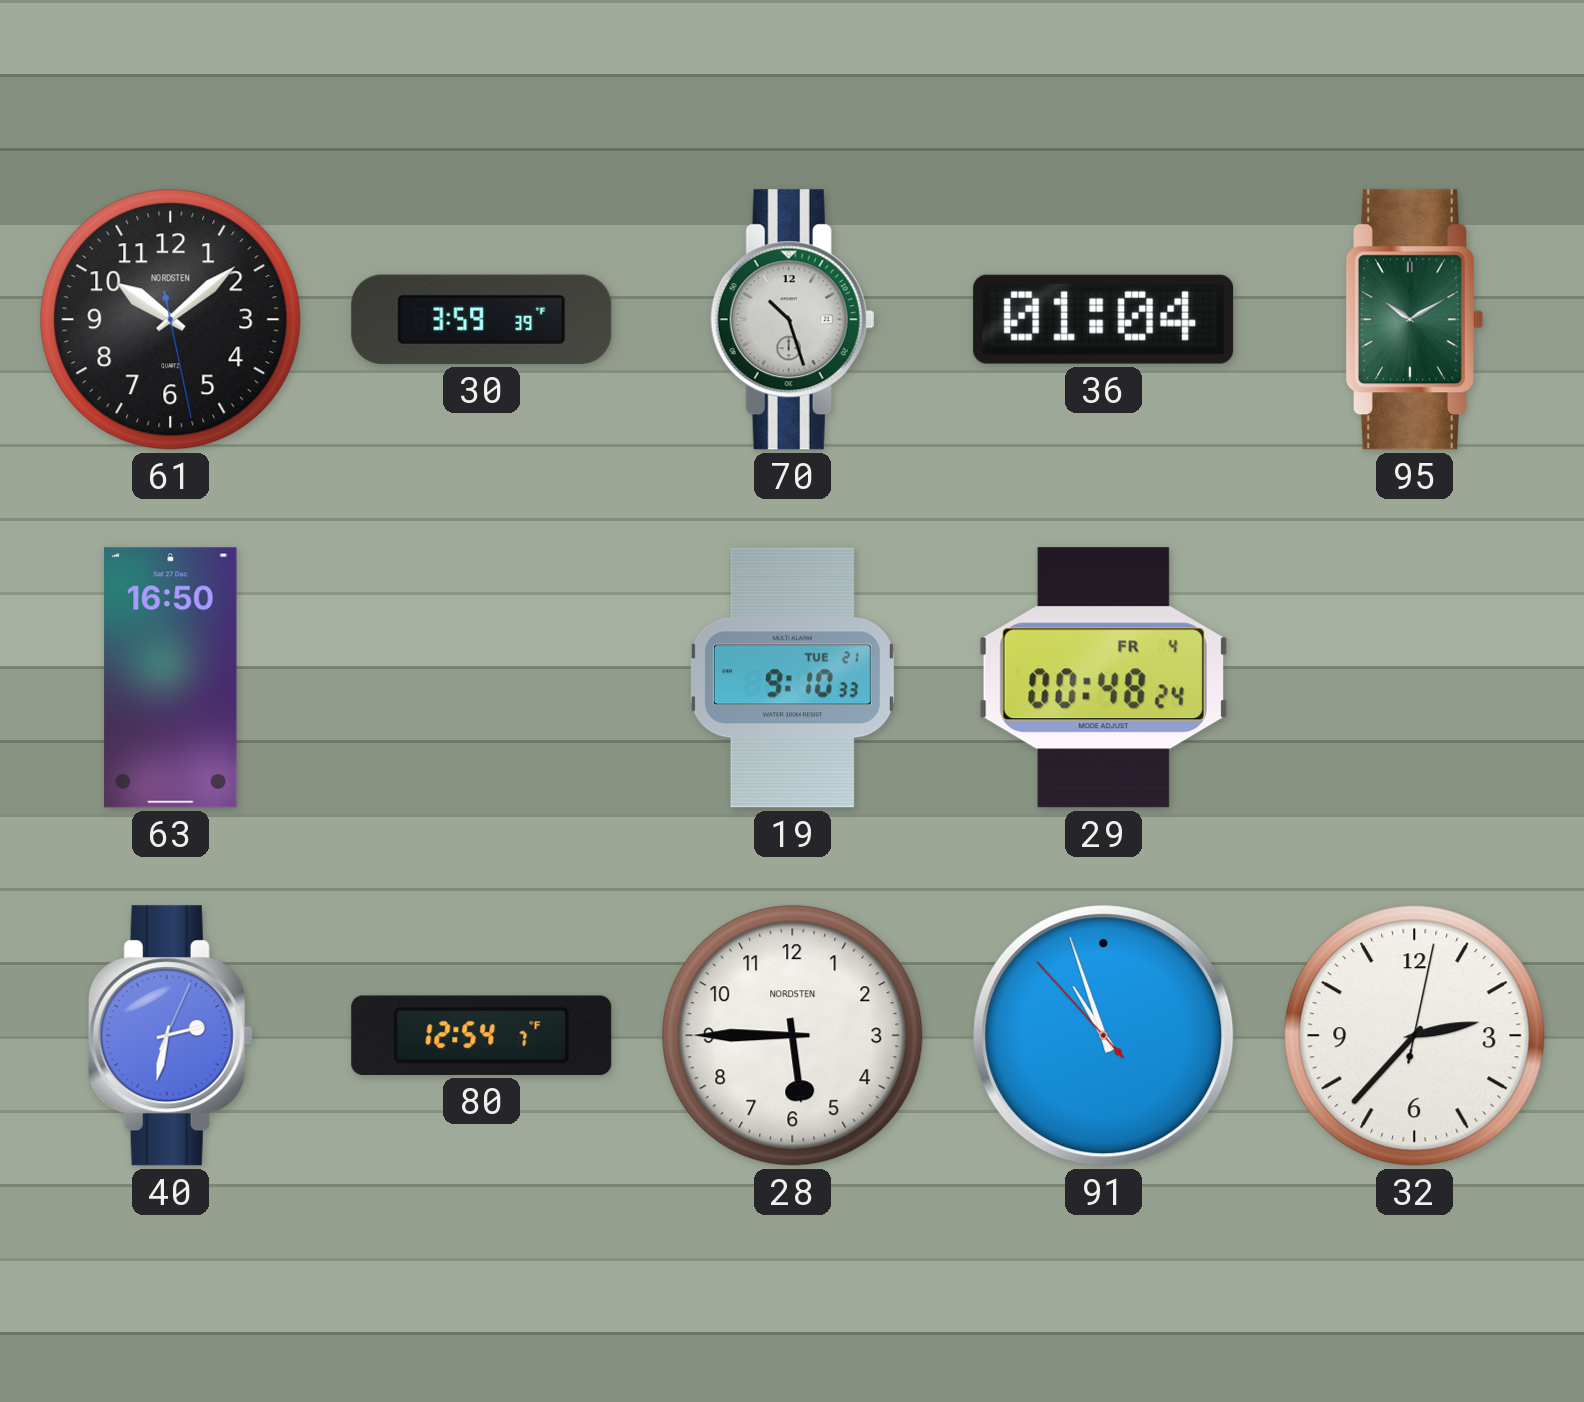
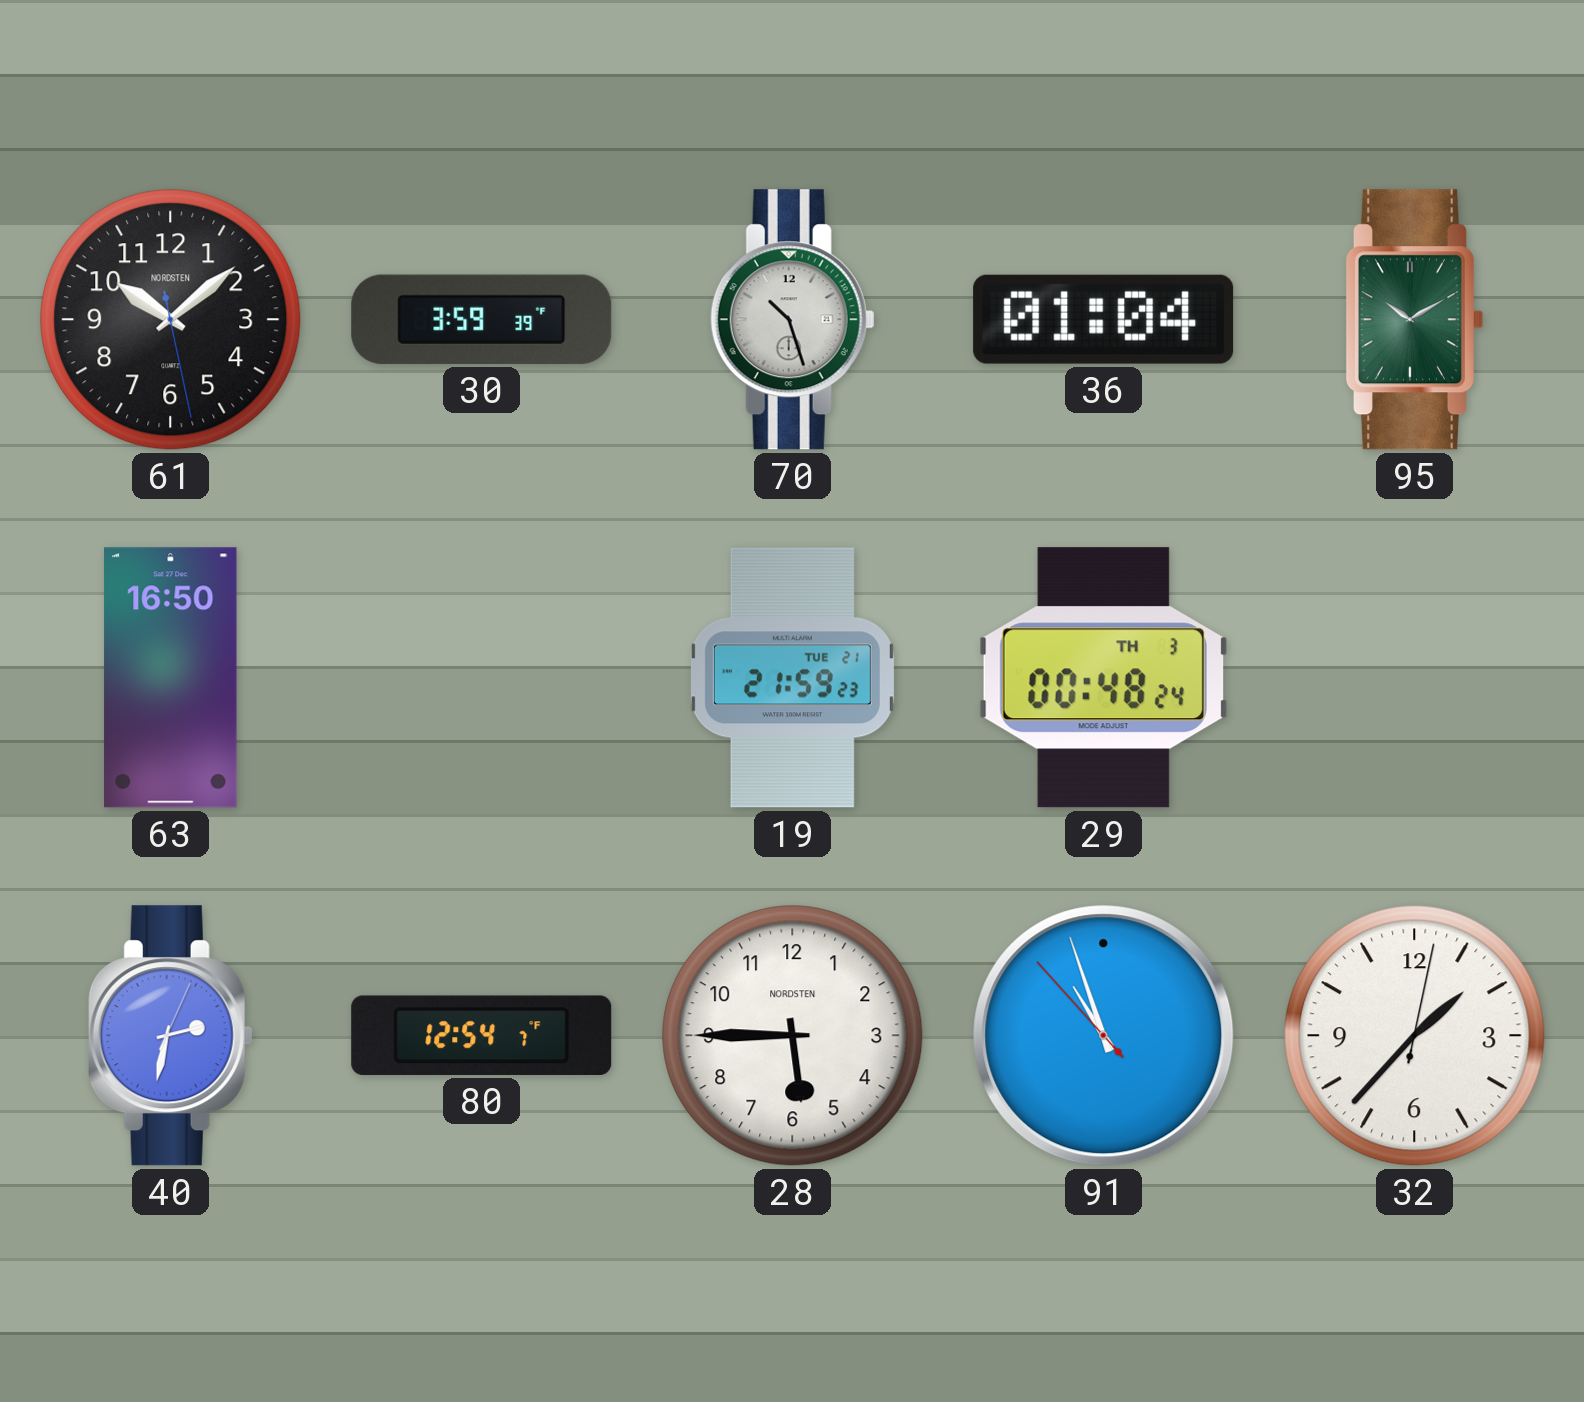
19: 9:10 -> 21:59
29 date: FR 4 -> TH 3
32: 2:37 -> 1:37
